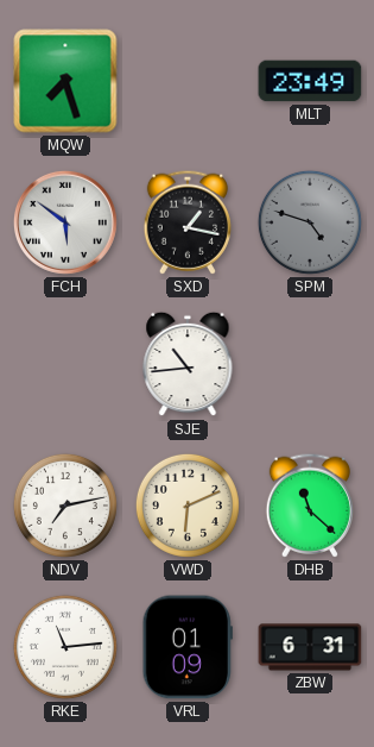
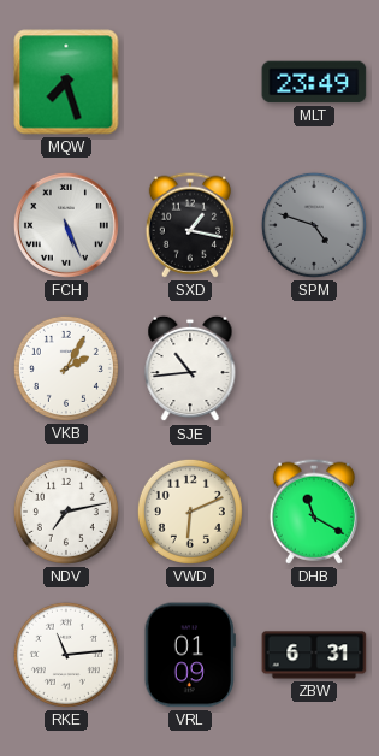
FCH: 5:51 -> 5:26
VKB: none -> 2:05
DHB: 11:22 -> 11:20
